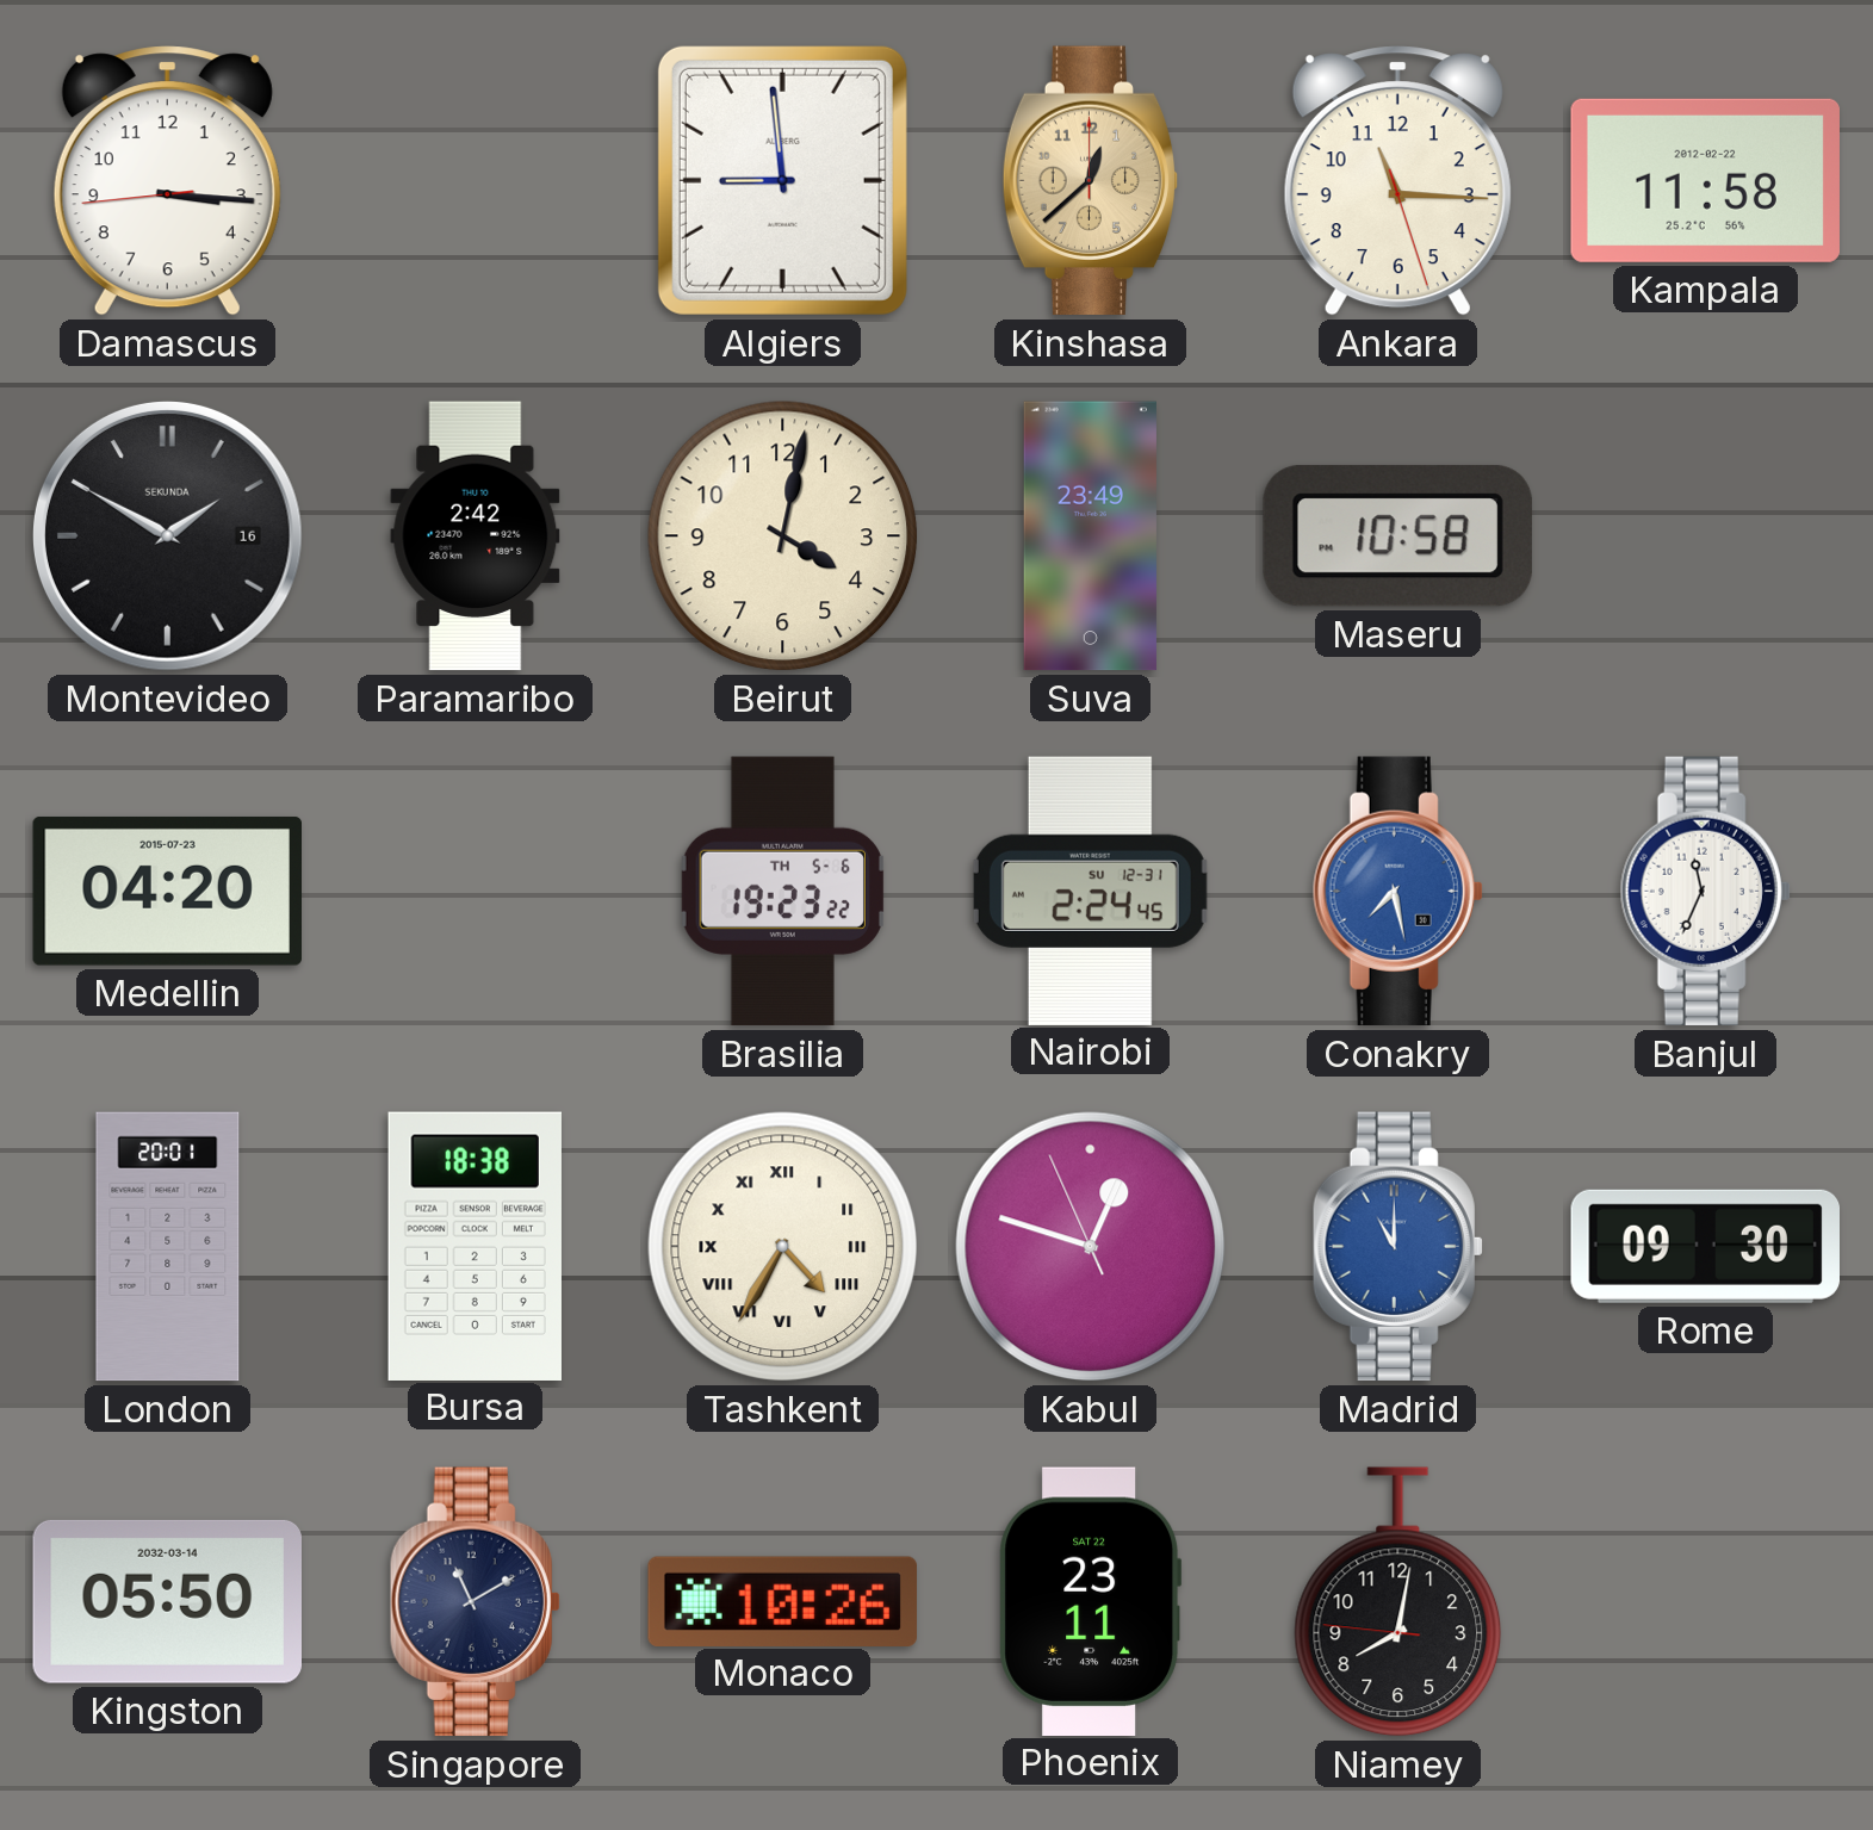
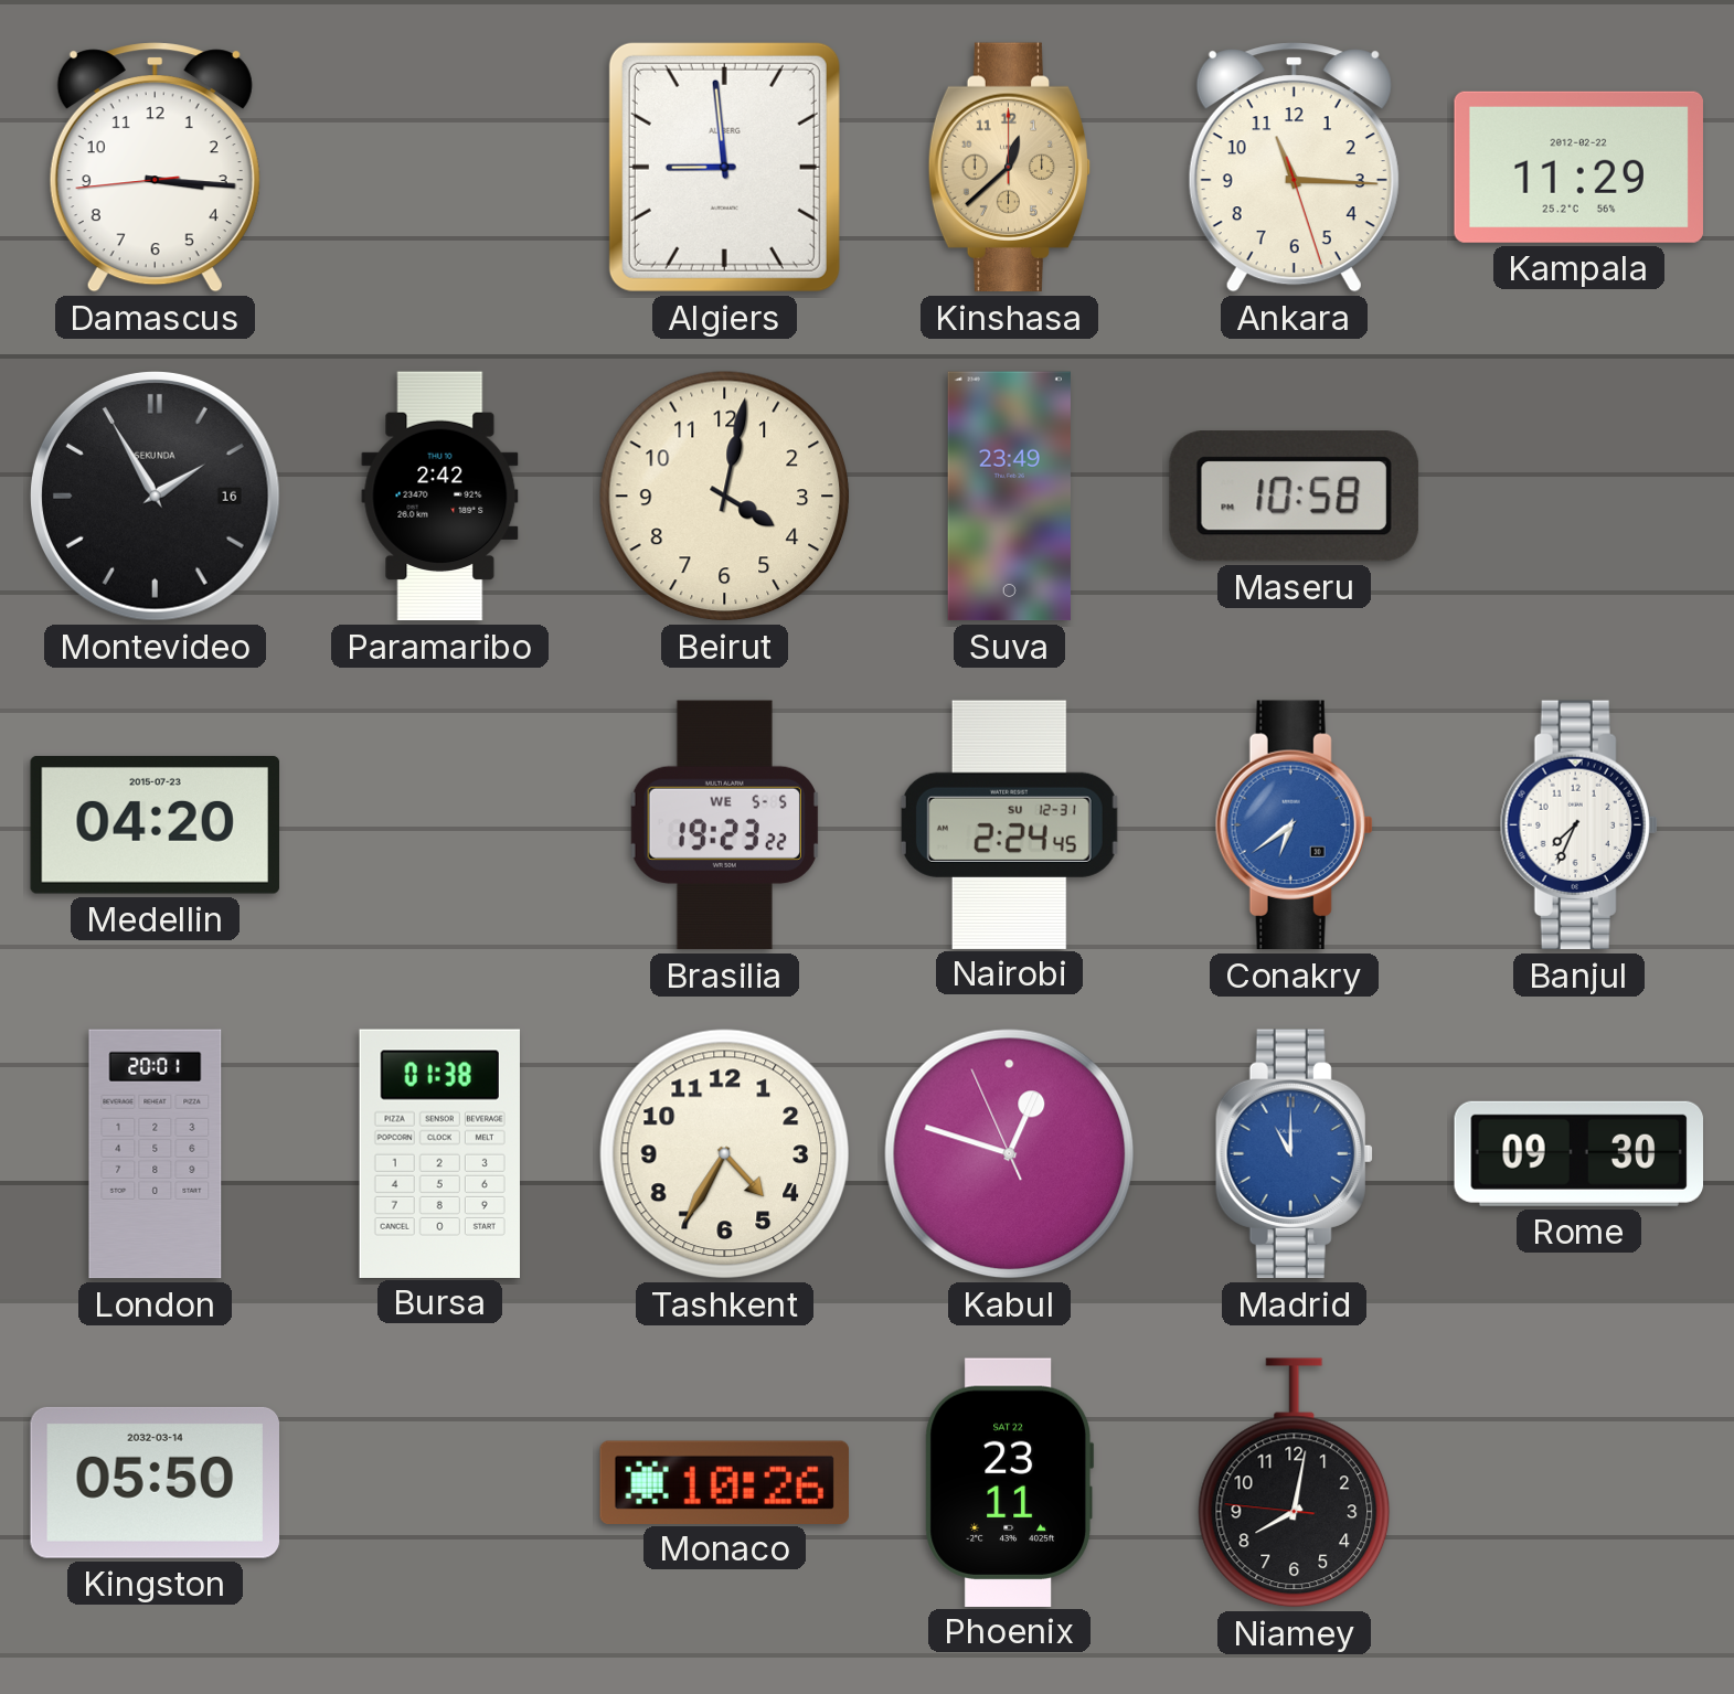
Kampala: 11:58 -> 11:29
Montevideo: 1:50 -> 1:55
Brasilia date: TH 5-6 -> WE 5-5
Conakry: 7:28 -> 6:39
Banjul: 11:34 -> 7:34
Bursa: 18:38 -> 01:38
Tashkent numerals: Roman -> Arabic
Singapore: 11:10 -> none
